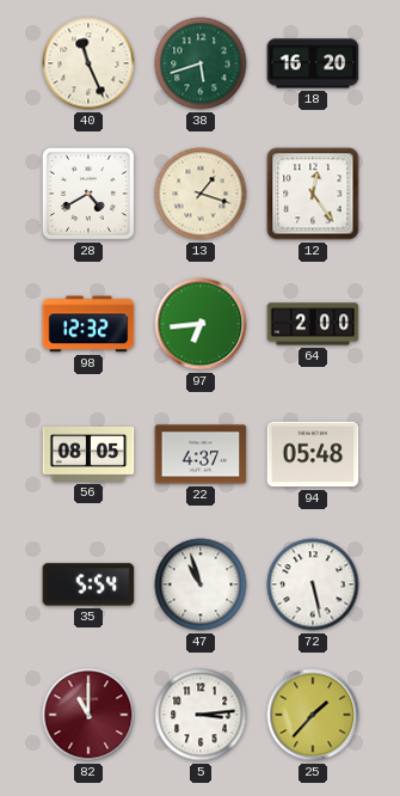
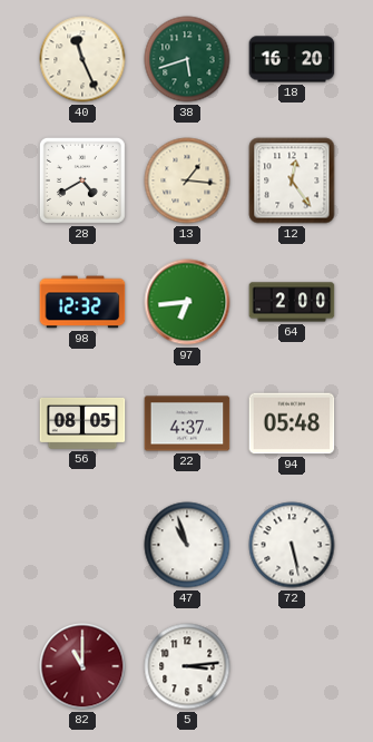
13: 1:18 -> 1:16
35: 5:54 -> none
25: 1:37 -> none
